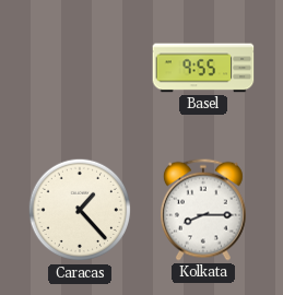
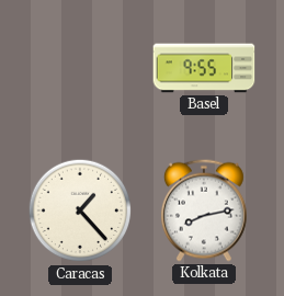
Kolkata: 8:15 -> 8:13
